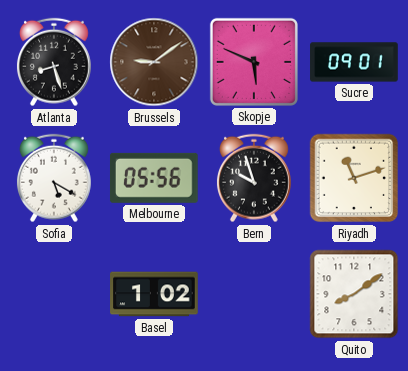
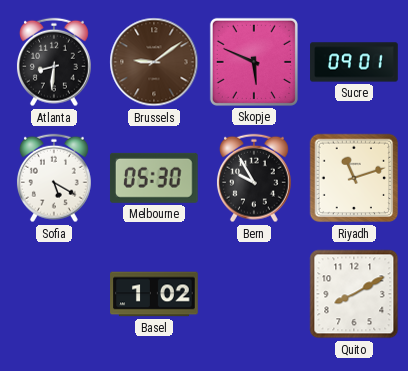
Atlanta: 8:27 -> 8:31
Melbourne: 05:56 -> 05:30
Bern: 9:57 -> 9:55
Quito: 8:09 -> 8:10
